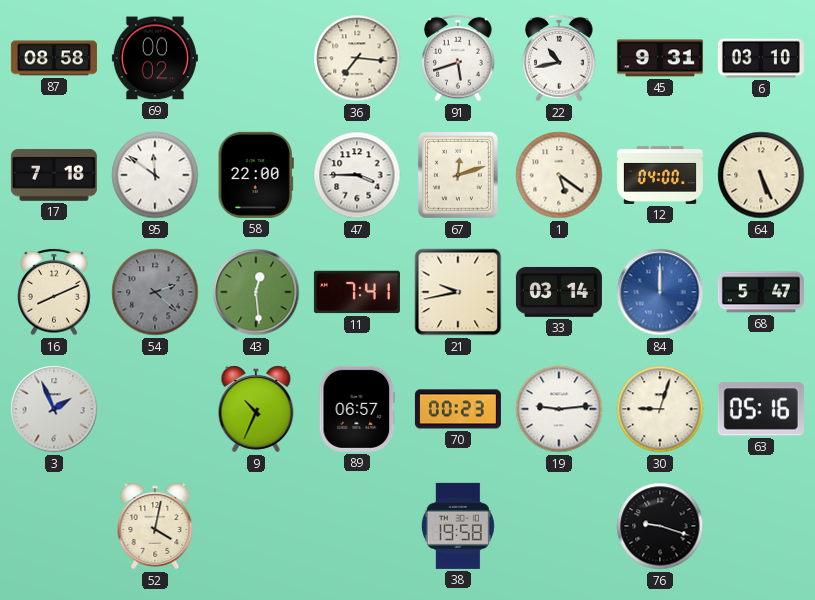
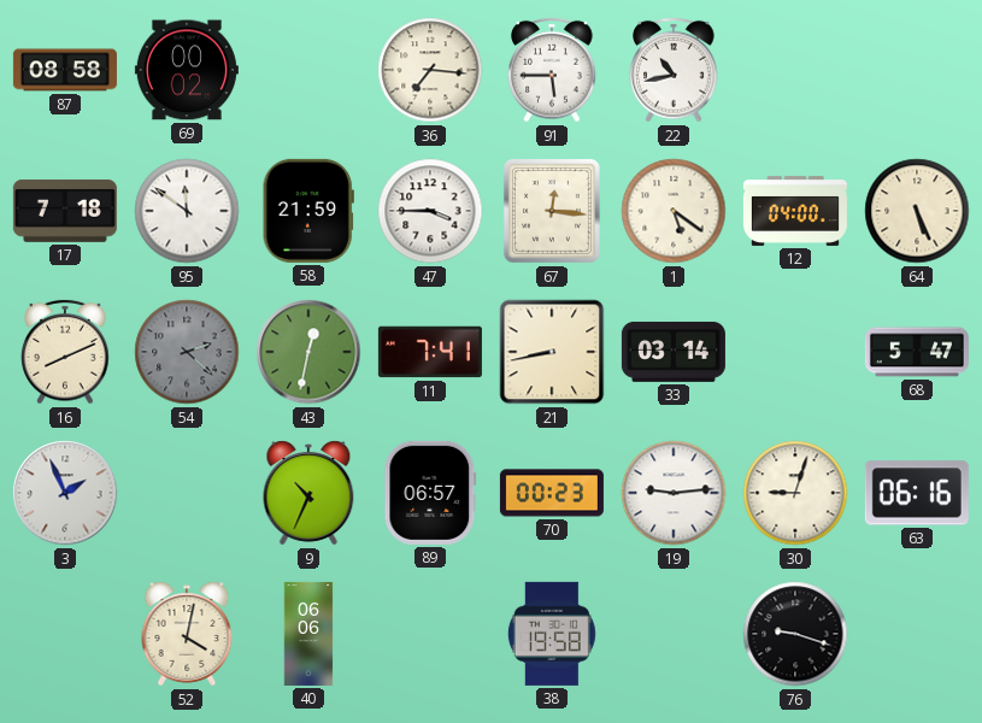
91: 5:42 -> 5:45
45: 9:31 -> none
6: 03:10 -> none
58: 22:00 -> 21:59
67: 12:12 -> 12:16
43: 12:29 -> 12:32
21: 9:43 -> 8:43
84: 12:00 -> none
63: 05:16 -> 06:16
40: none -> 06:06
